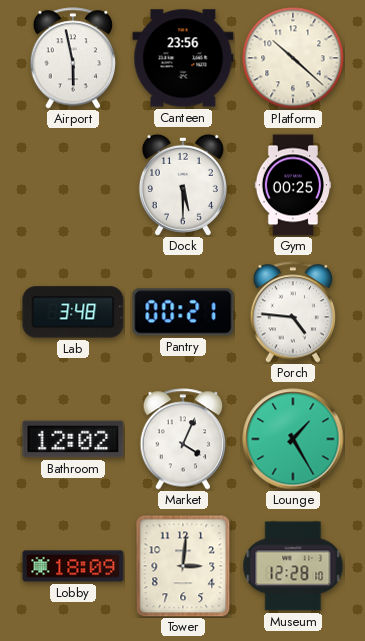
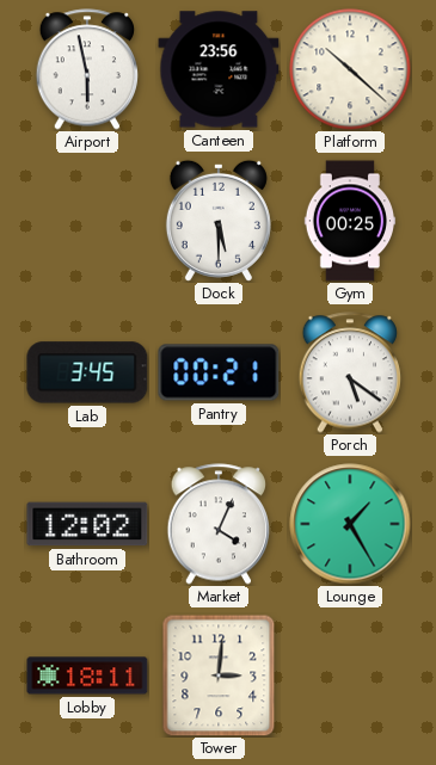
Lab: 3:48 -> 3:45
Porch: 4:46 -> 5:21
Lobby: 18:09 -> 18:11
Museum: 12:28 -> none
